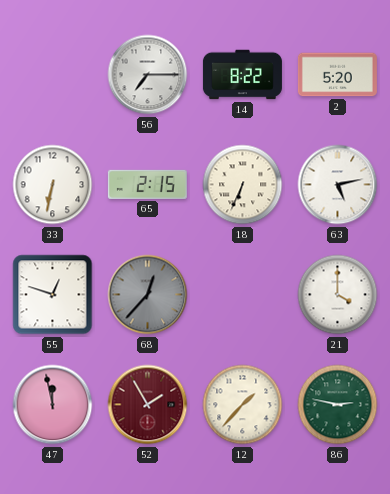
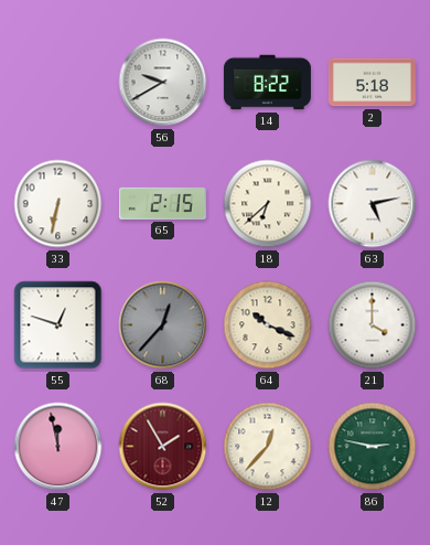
56: 7:15 -> 9:40
2: 5:20 -> 5:18
18: 6:34 -> 6:38
64: none -> 10:19
12: 1:37 -> 12:37
